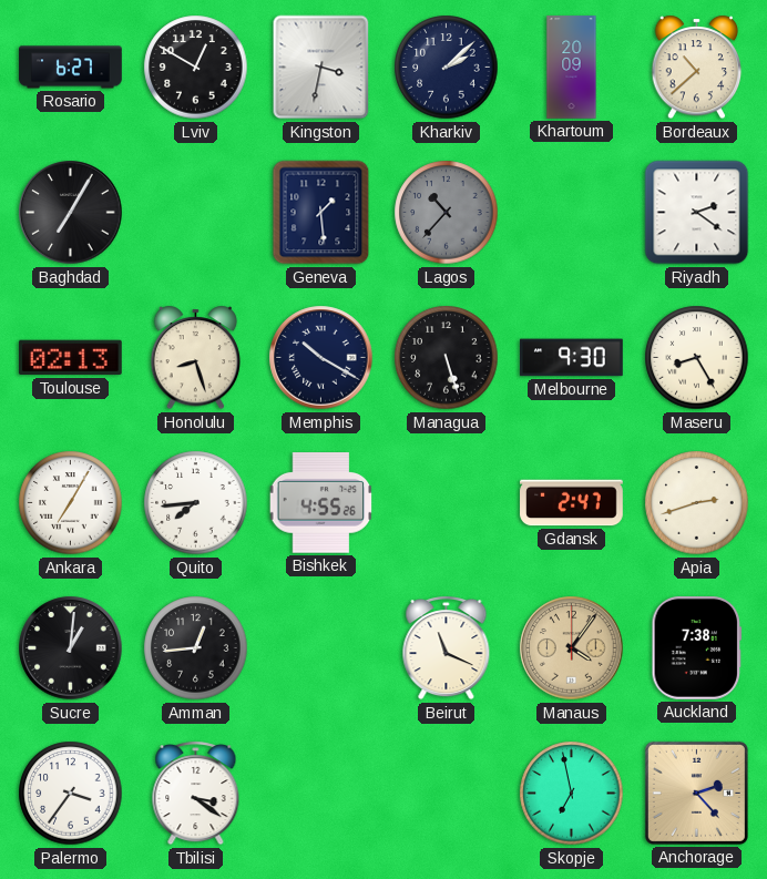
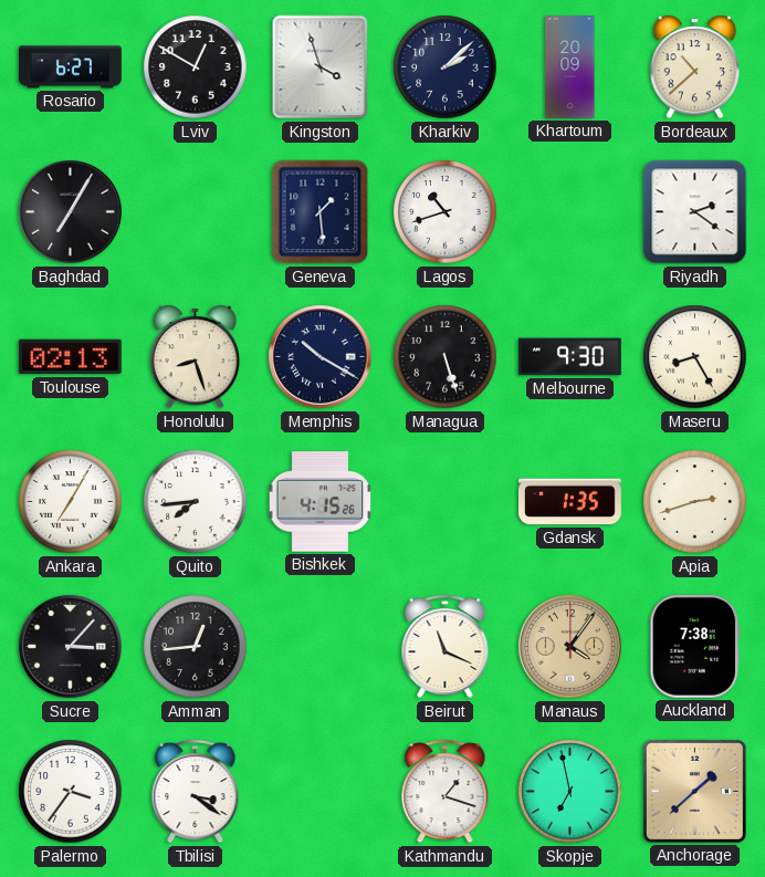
Kingston: 3:32 -> 3:57
Lagos: 10:37 -> 10:42
Lagos dial: grey -> white
Bishkek: 4:55 -> 4:15
Gdansk: 2:47 -> 1:35
Sucre: 1:01 -> 3:07
Kathmandu: none -> 1:18
Anchorage: 2:23 -> 1:38
